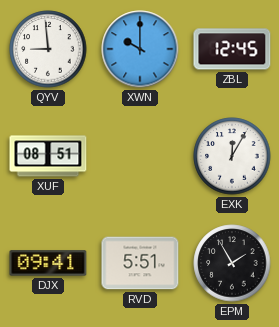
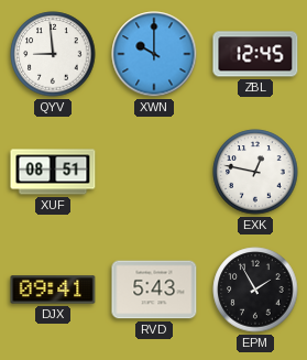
EXK: 12:05 -> 12:47
RVD: 5:51 -> 5:43
